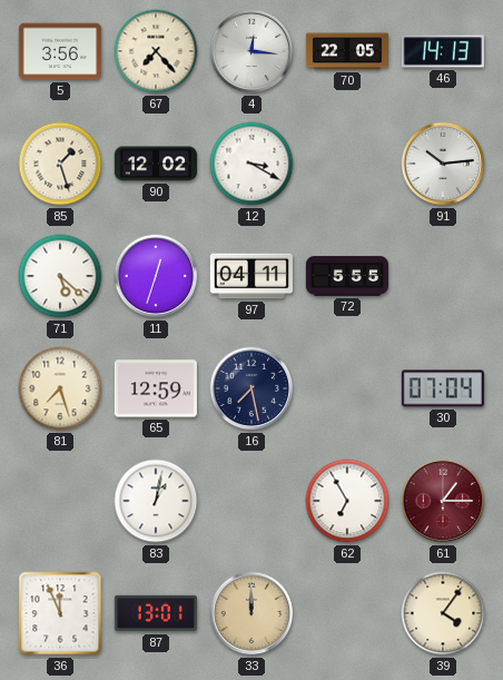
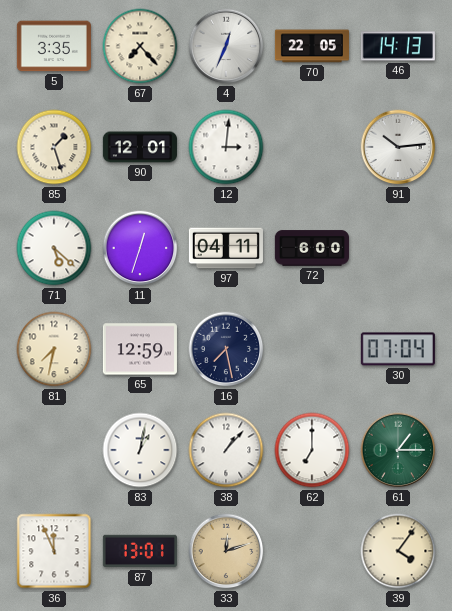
5: 3:56 -> 3:35
4: 12:16 -> 12:34
90: 12:02 -> 12:01
12: 3:20 -> 3:01
72: 5:55 -> 6:00
81: 7:27 -> 7:32
38: none -> 1:07
62: 6:55 -> 7:00
61 dial: burgundy -> green
33: 12:00 -> 12:12
